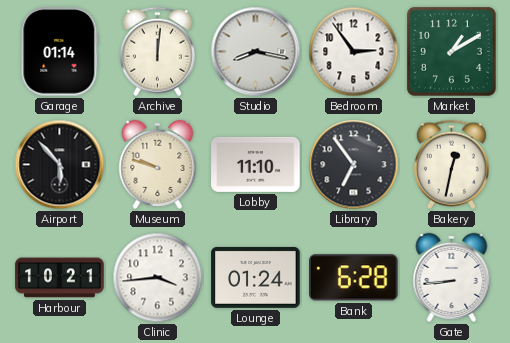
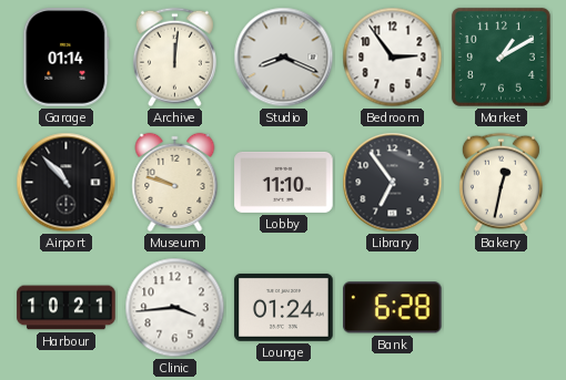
Studio: 8:17 -> 8:19
Airport: 5:53 -> 10:53
Gate: 8:44 -> none
